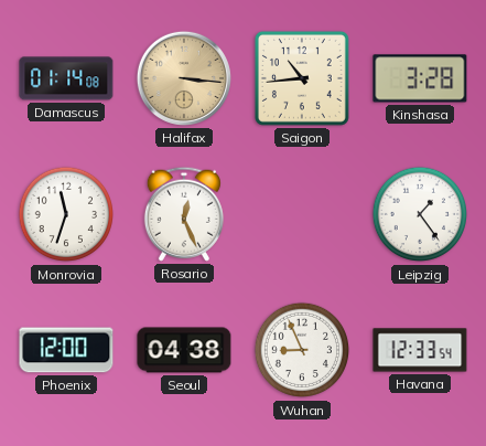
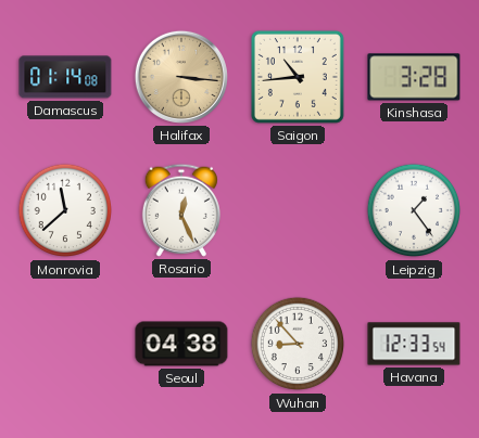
Monrovia: 11:33 -> 11:38
Phoenix: 12:00 -> none
Wuhan: 8:56 -> 8:53
